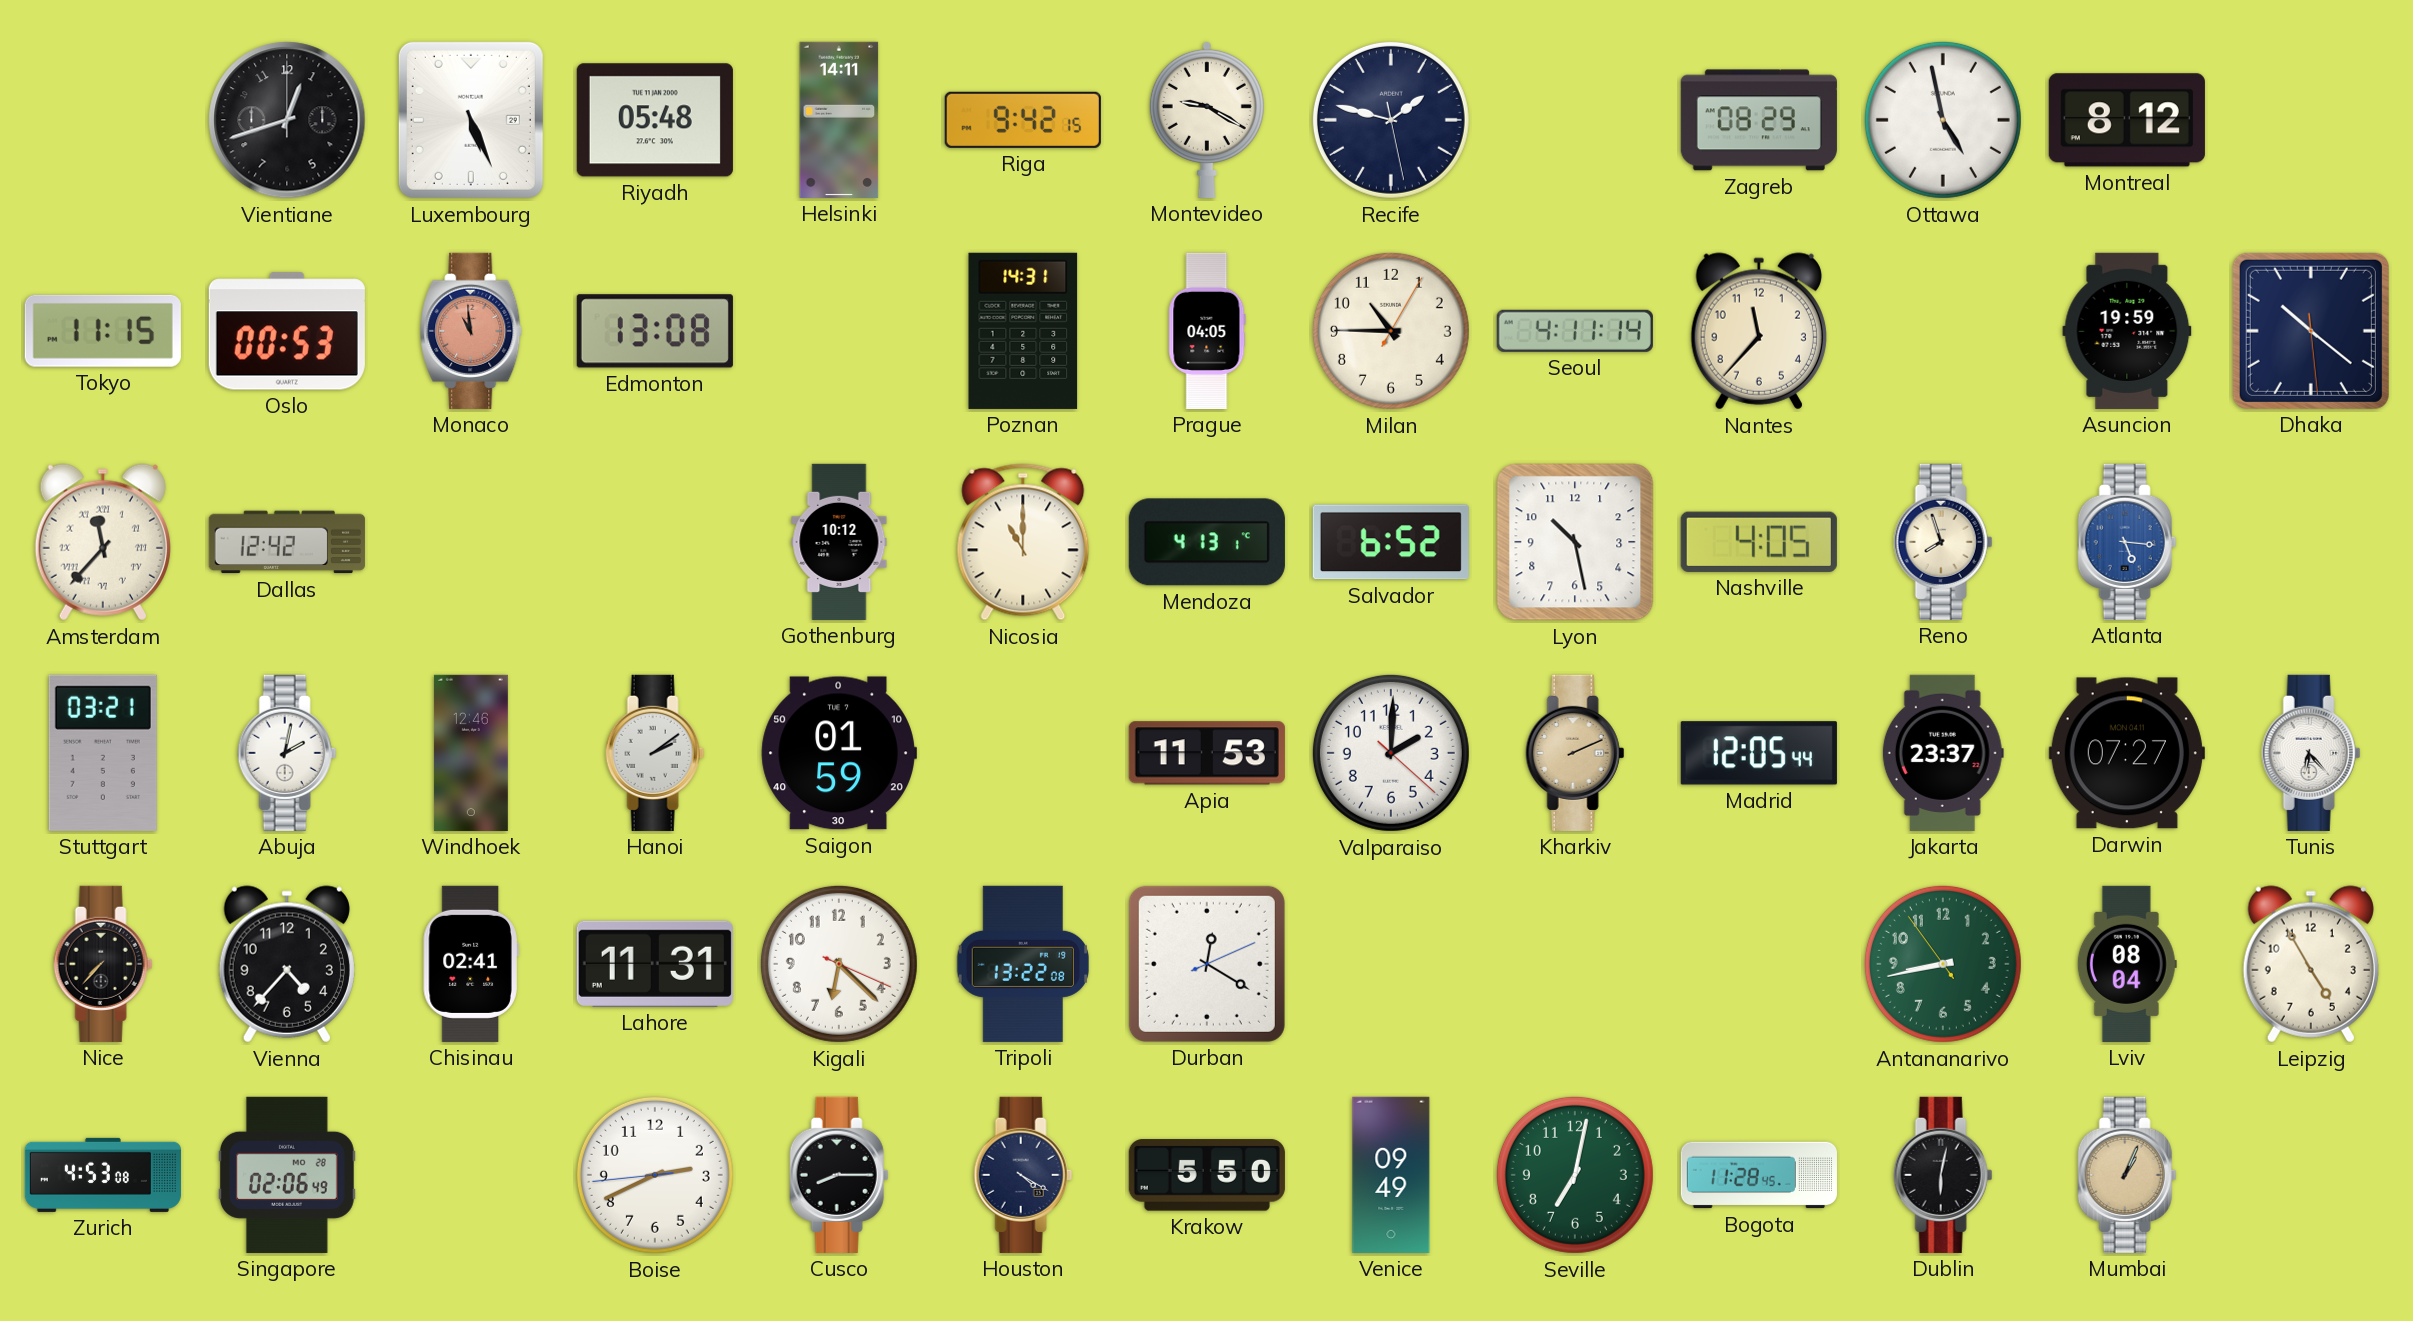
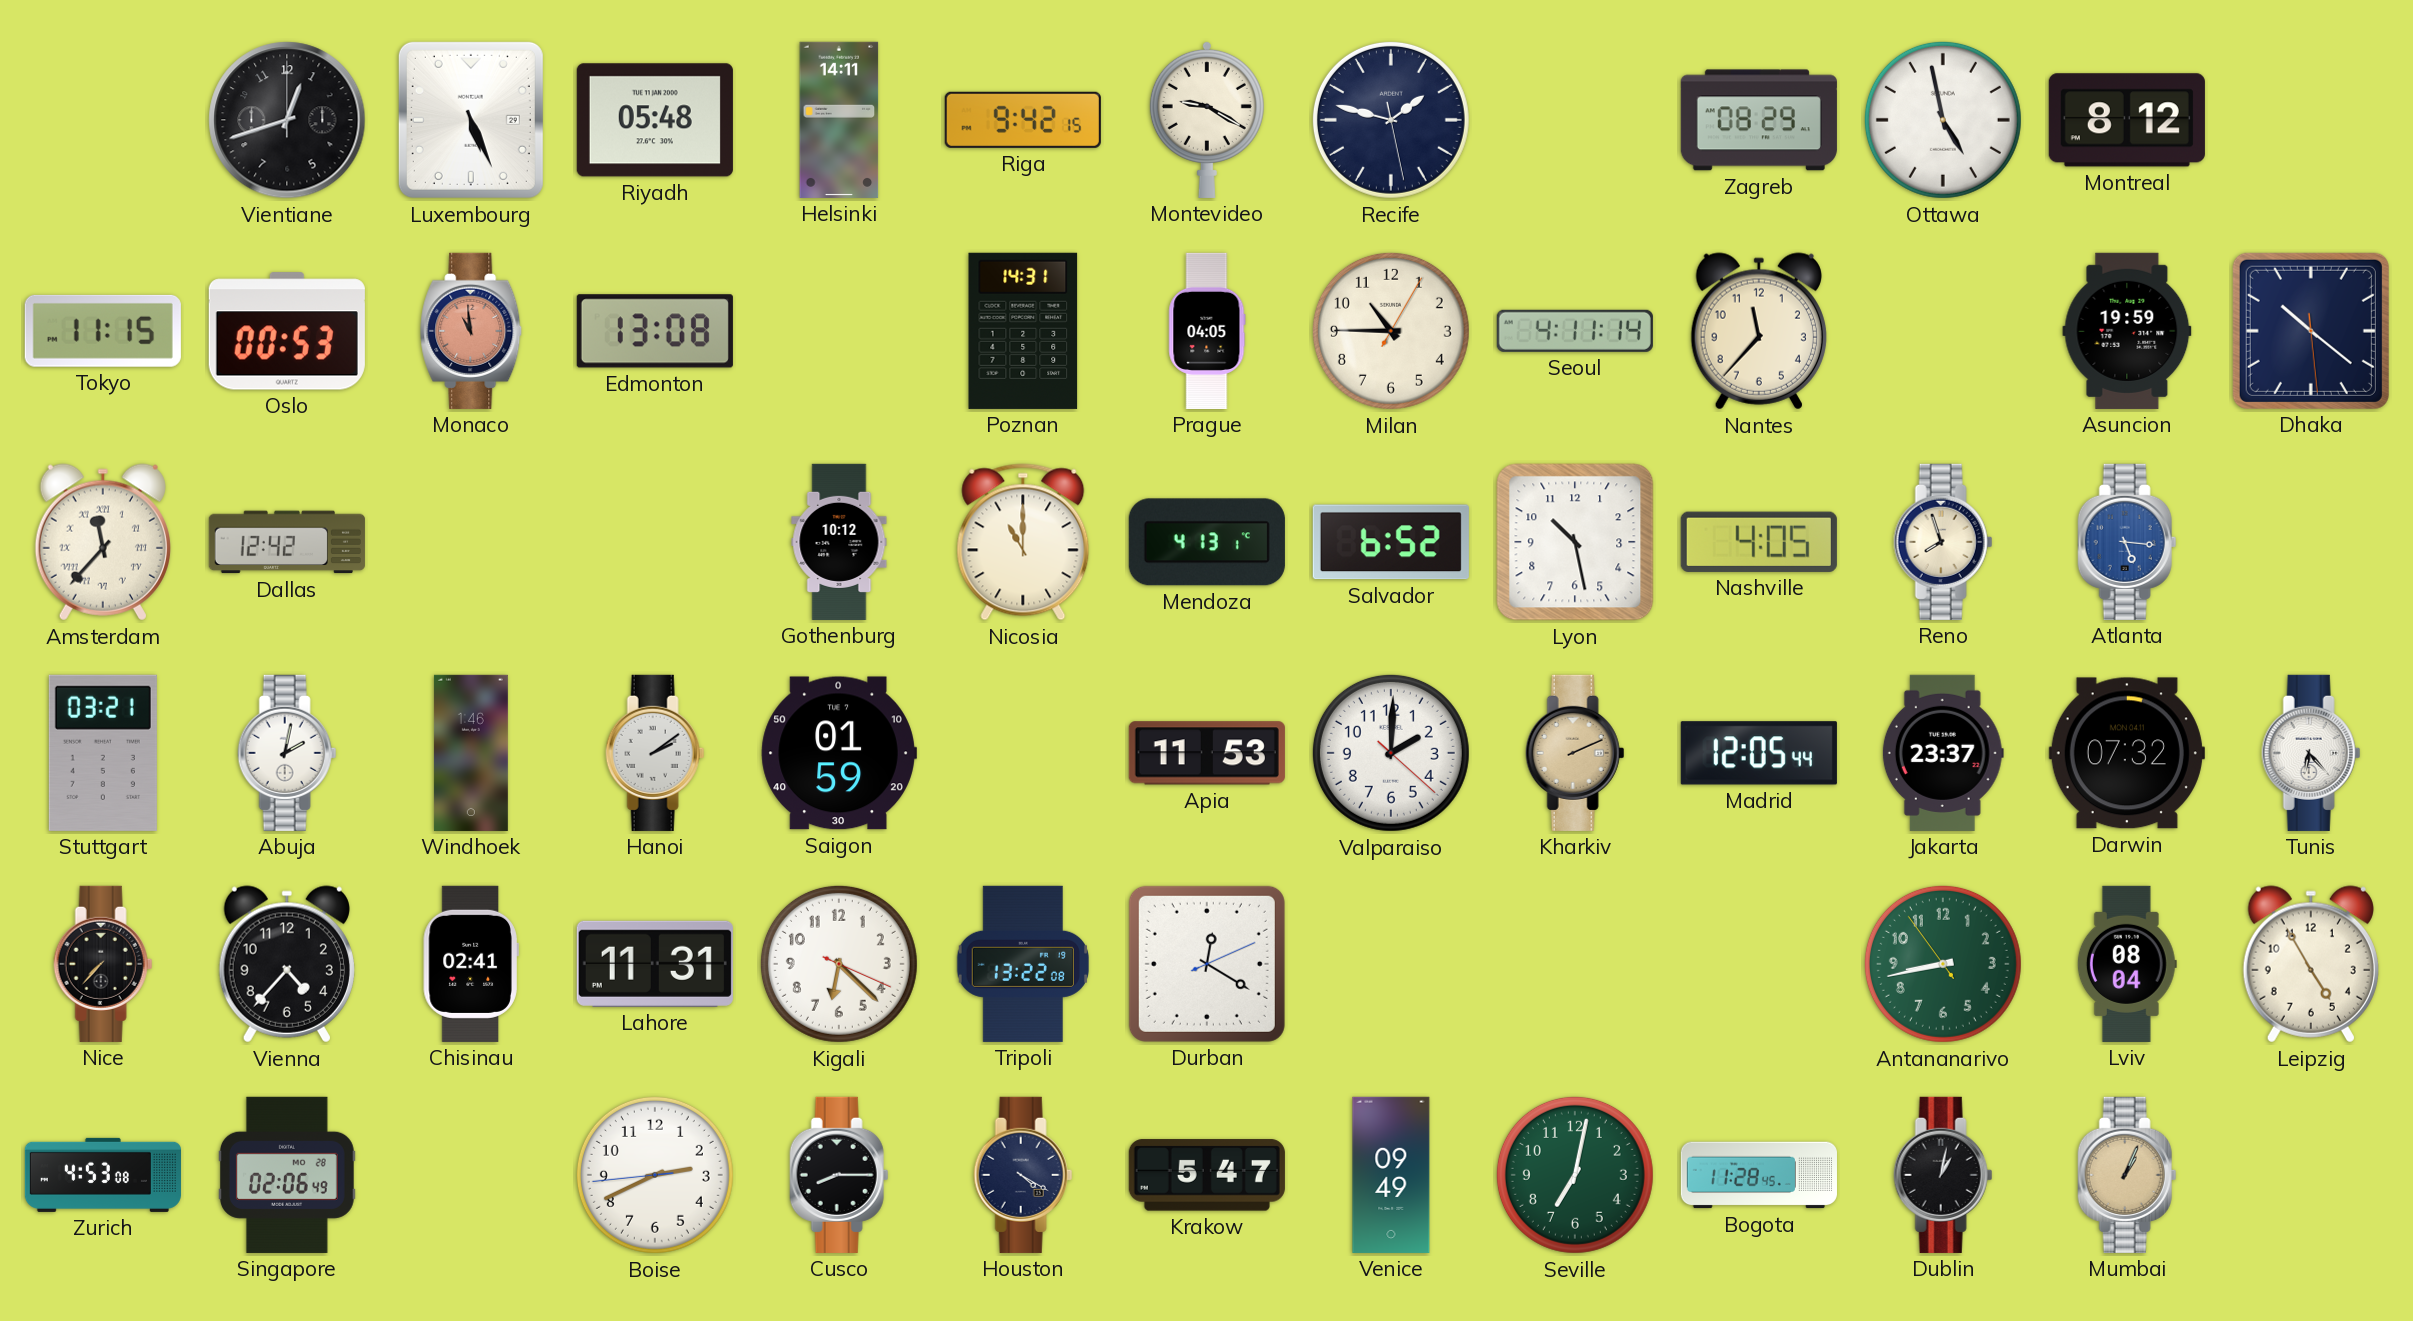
Windhoek: 12:46 -> 1:46
Darwin: 07:27 -> 07:32
Krakow: 5:50 -> 5:47
Dublin: 6:02 -> 1:02
